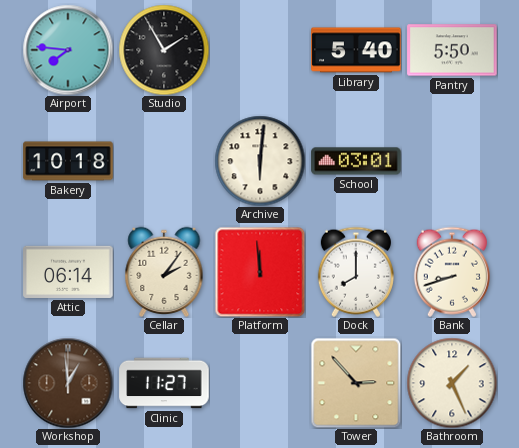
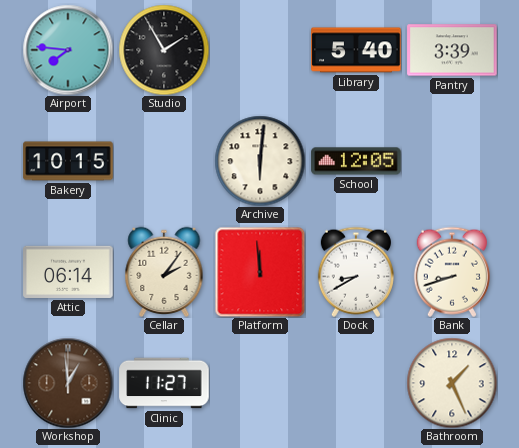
Pantry: 5:50 -> 3:39
Bakery: 10:18 -> 10:15
School: 03:01 -> 12:05
Dock: 8:00 -> 8:40
Tower: 2:53 -> none
